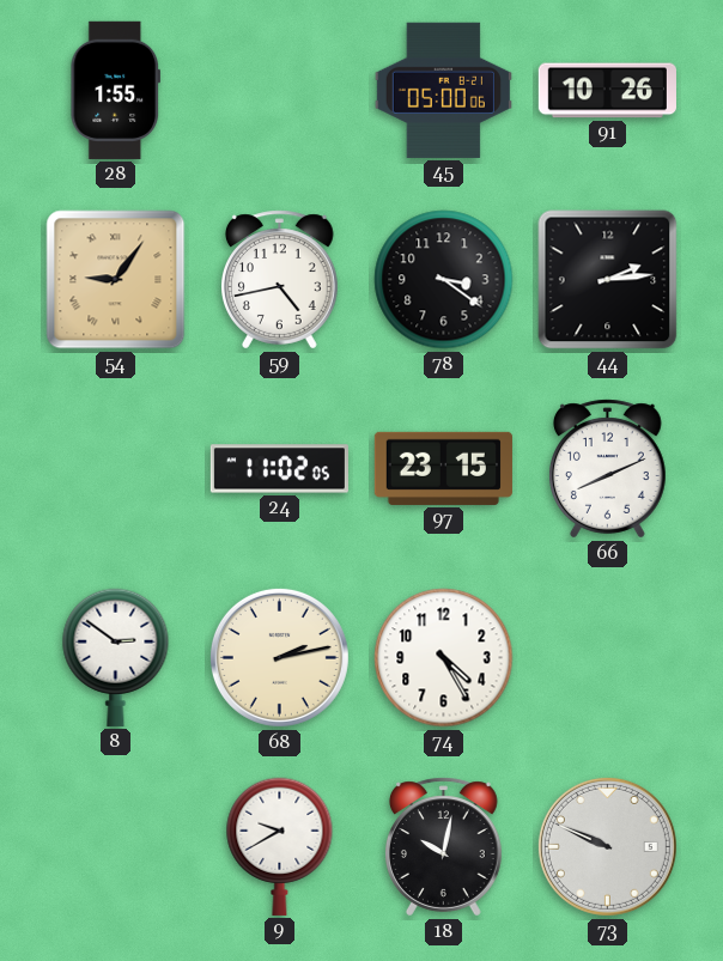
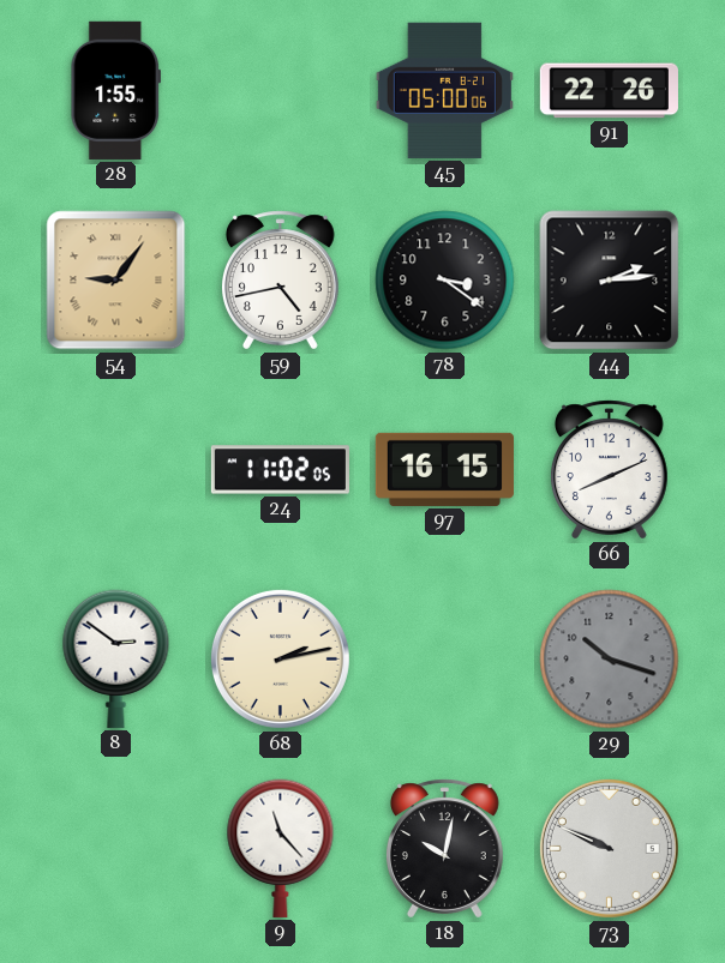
91: 10:26 -> 22:26
97: 23:15 -> 16:15
74: 4:25 -> none
29: none -> 10:18
9: 9:40 -> 11:23
